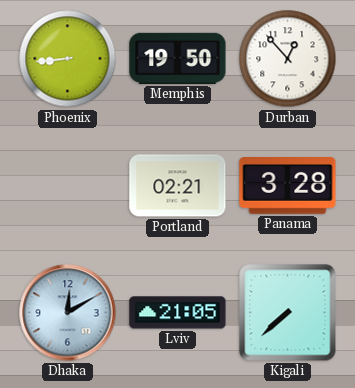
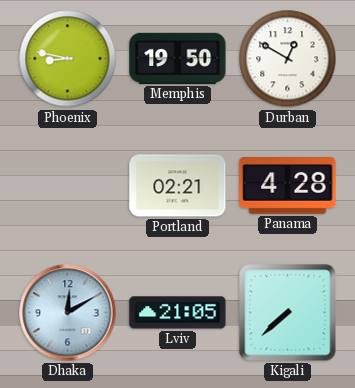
Phoenix: 8:44 -> 8:47
Durban: 12:53 -> 12:50
Panama: 3:28 -> 4:28
